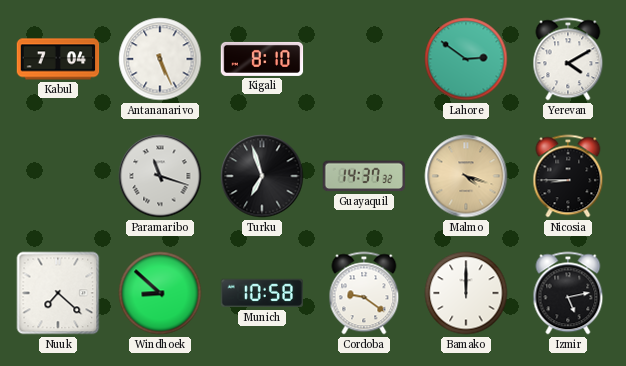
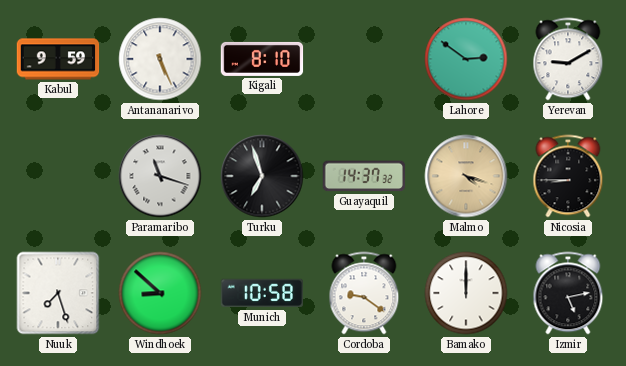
Kabul: 7:04 -> 9:59
Yerevan: 4:10 -> 9:10
Nuuk: 7:22 -> 7:27
